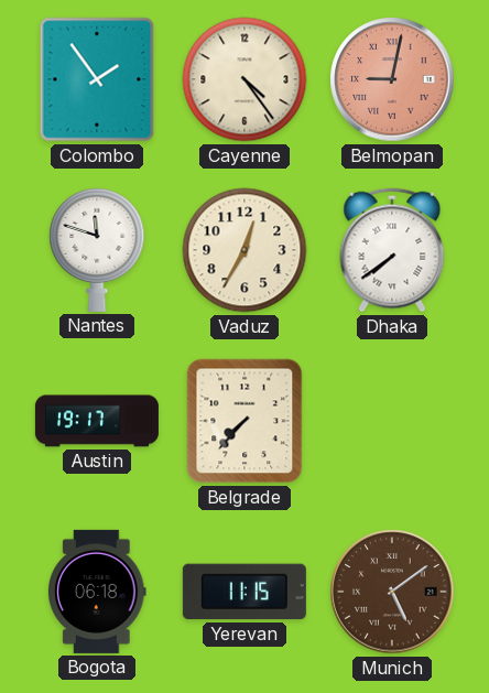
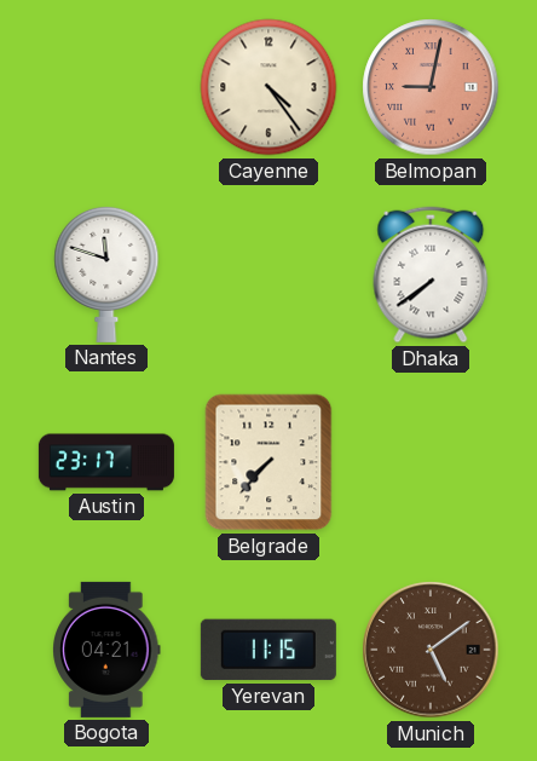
Colombo: 1:54 -> none
Vaduz: 12:35 -> none
Austin: 19:17 -> 23:17
Bogota: 06:18 -> 04:21
